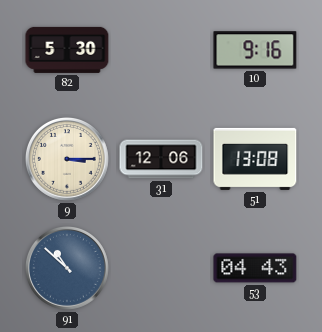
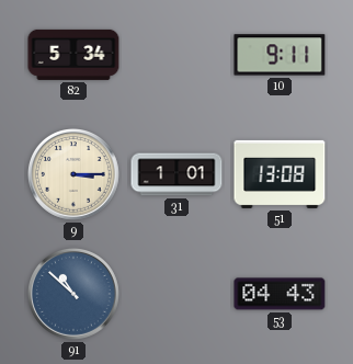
82: 5:30 -> 5:34
10: 9:16 -> 9:11
31: 12:06 -> 1:01
